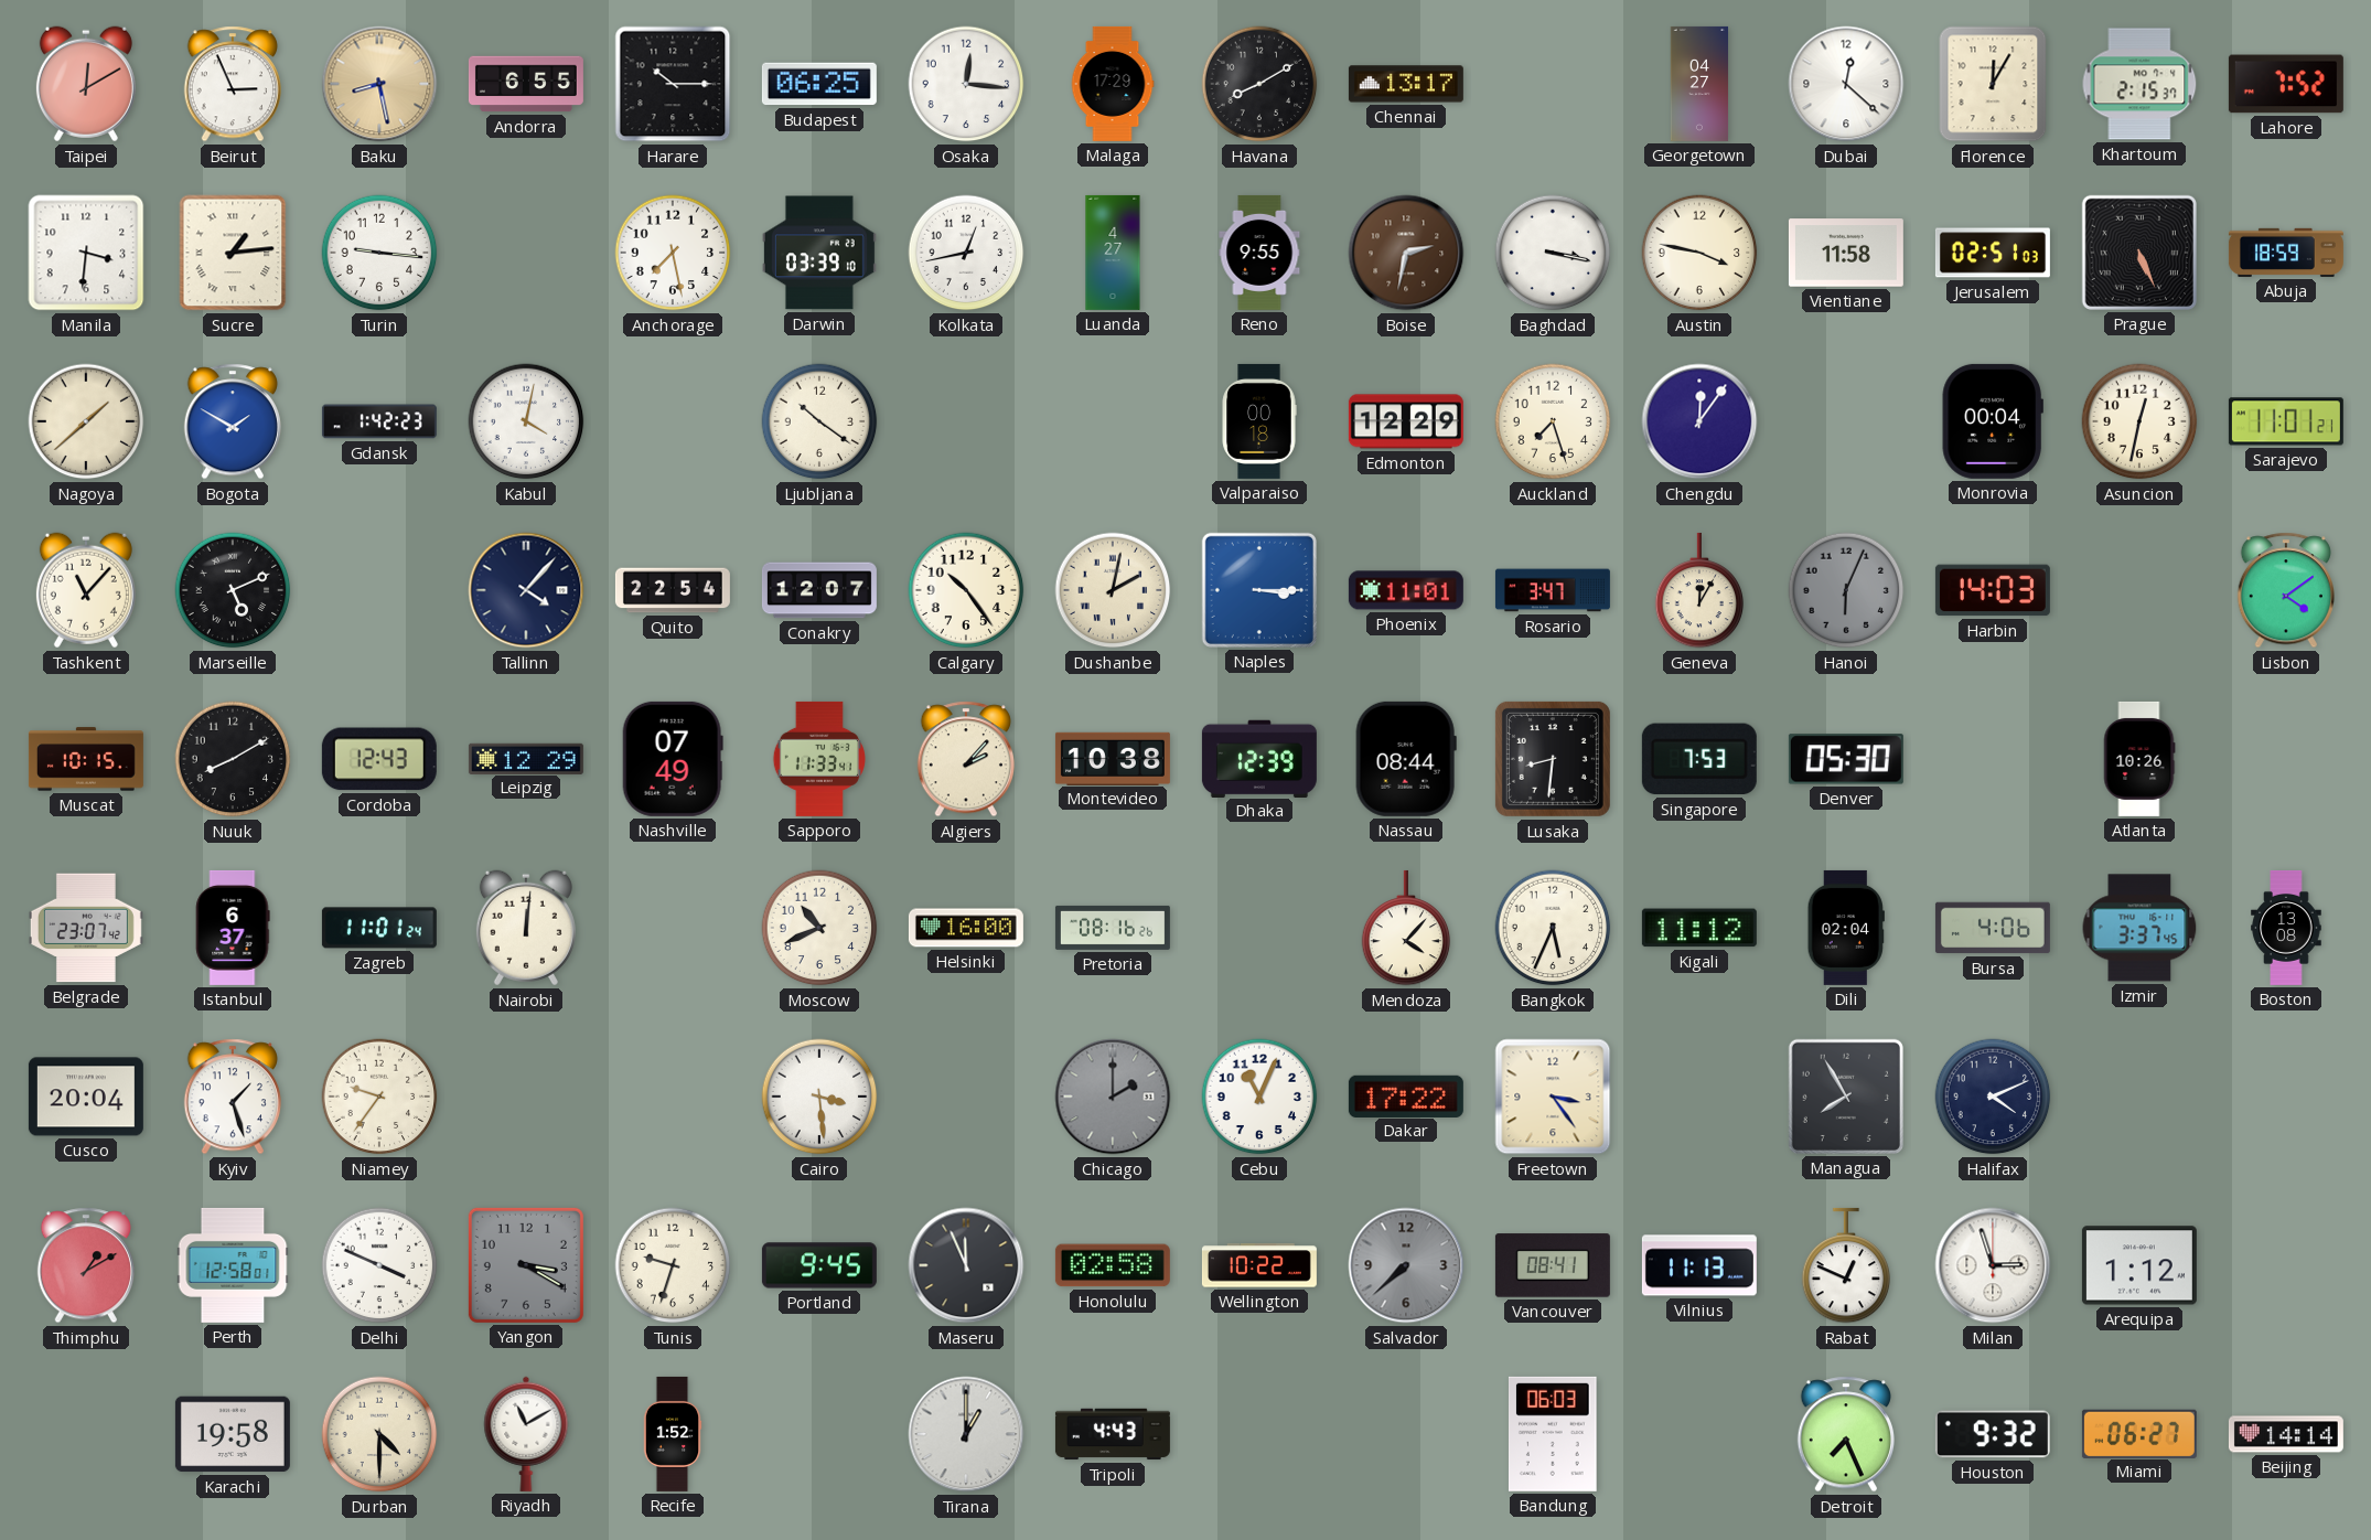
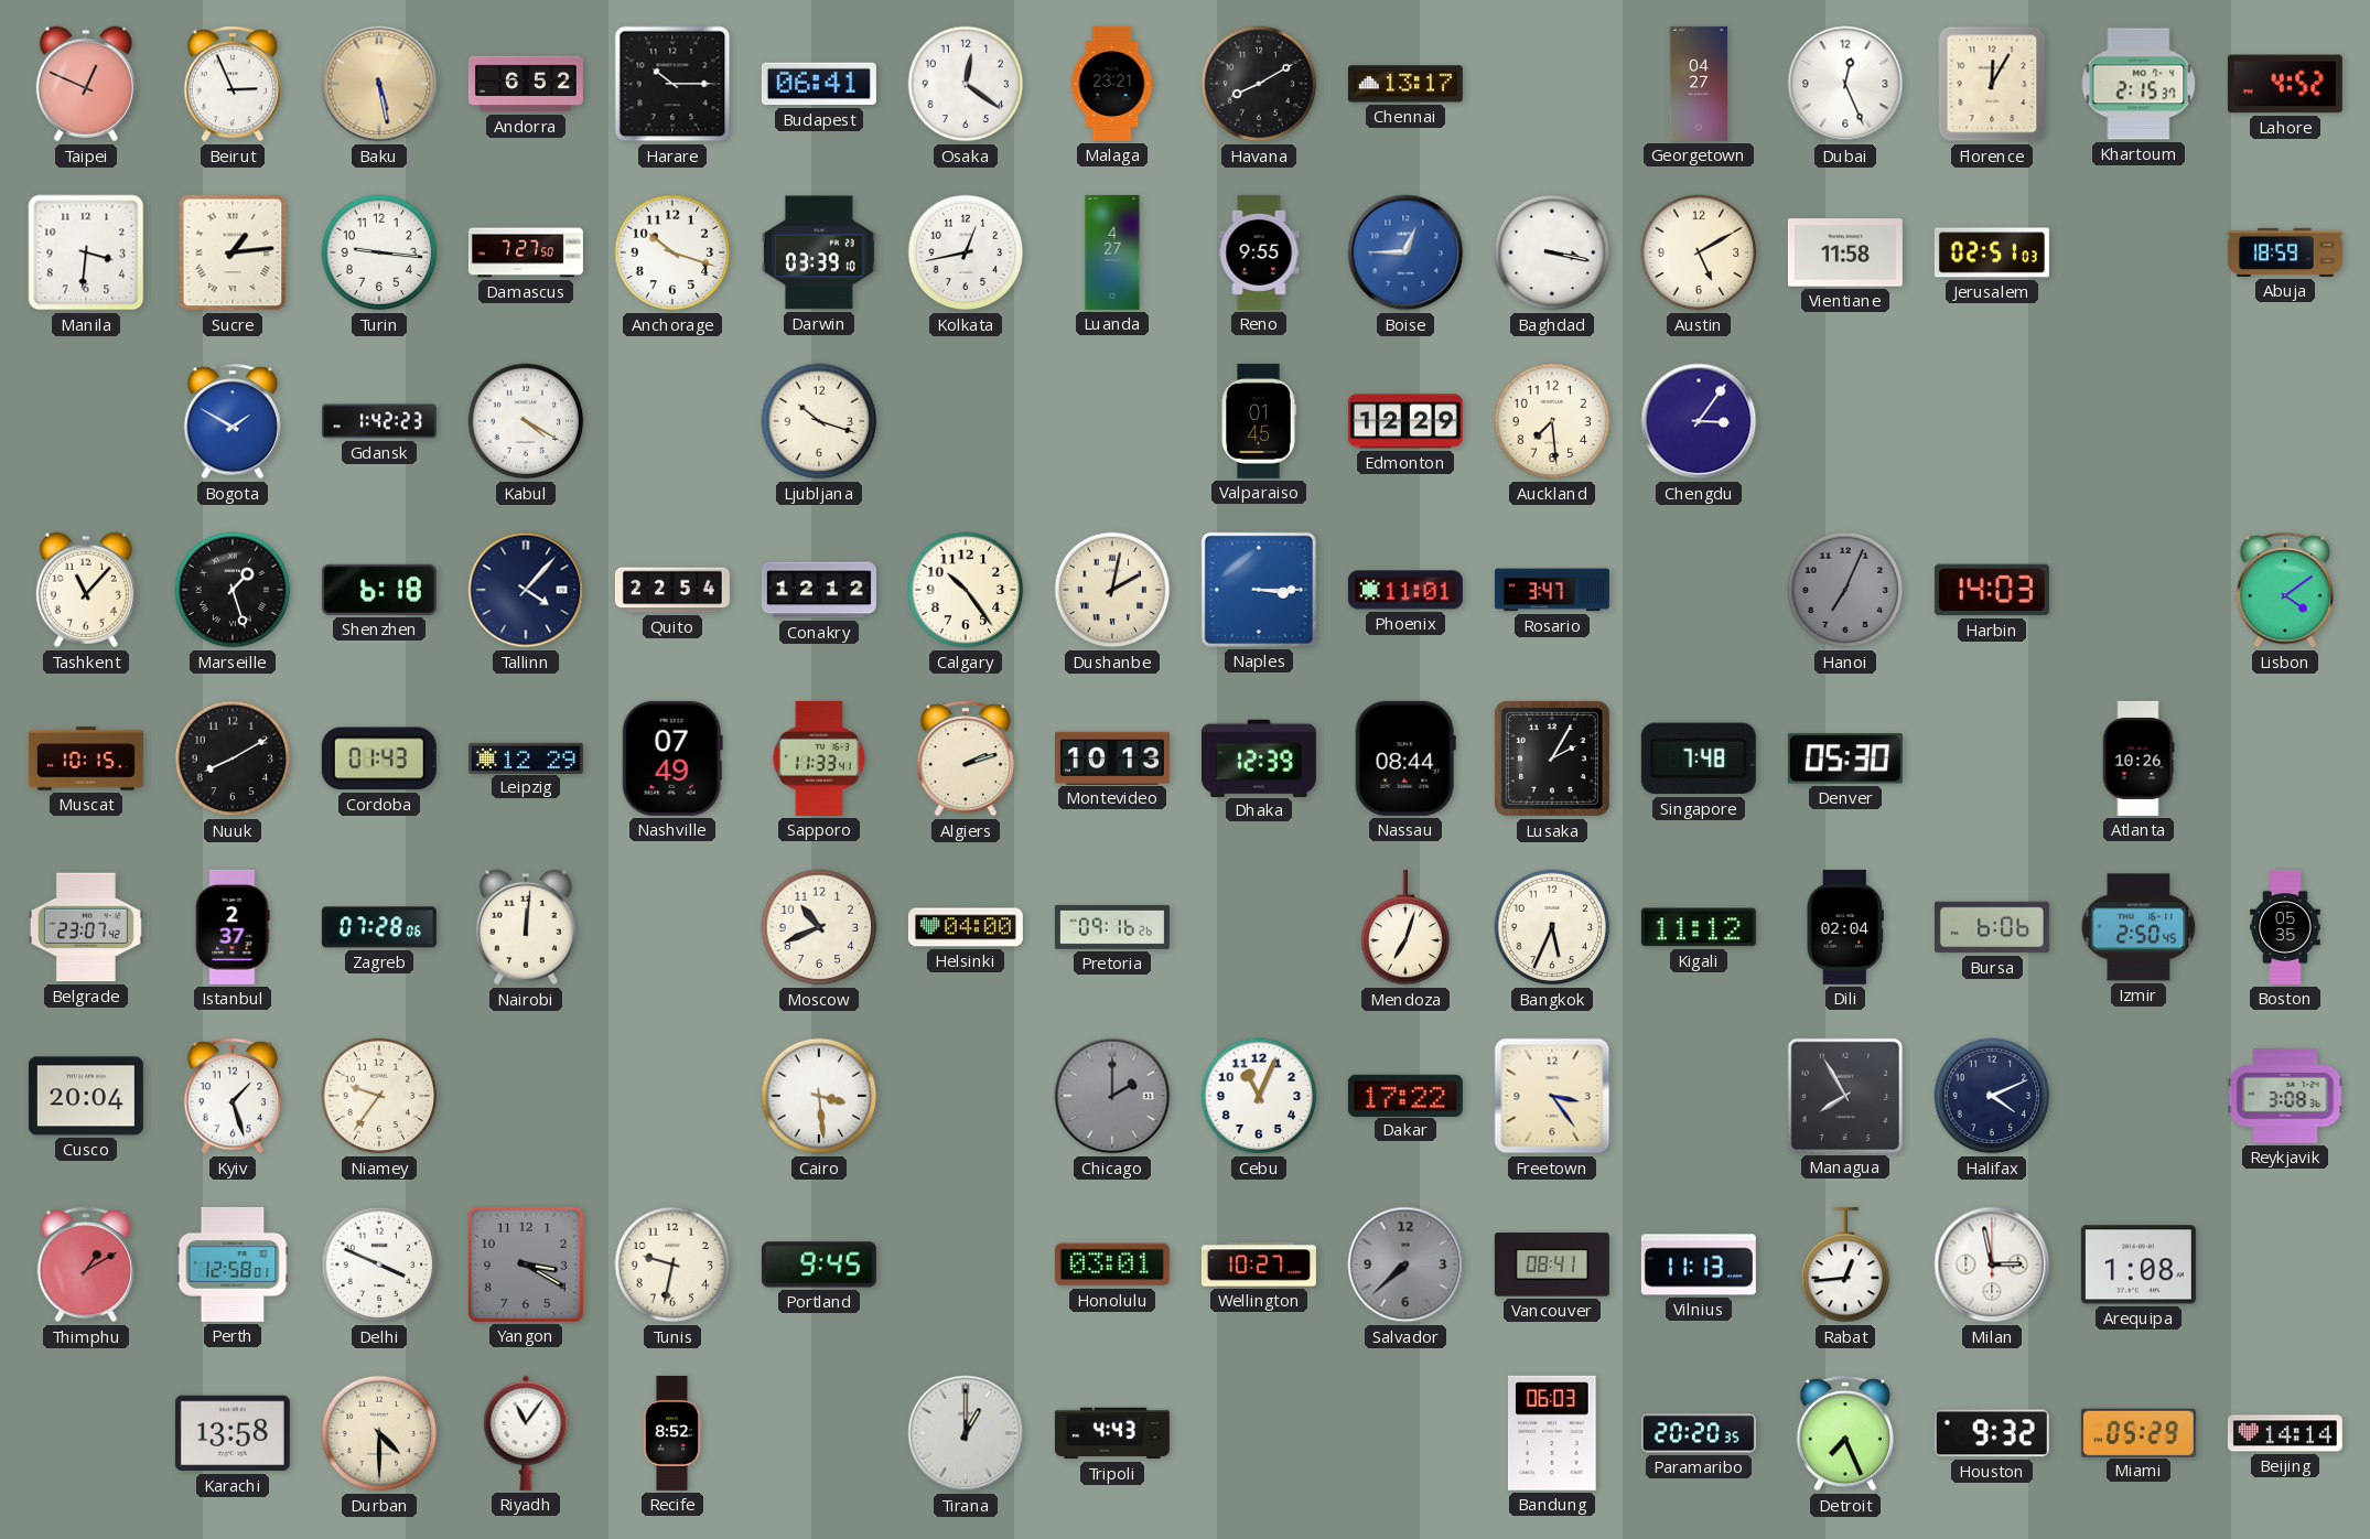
Taipei: 12:10 -> 12:49
Baku: 8:28 -> 5:28
Andorra: 6:55 -> 6:52
Budapest: 06:25 -> 06:41
Osaka: 12:16 -> 12:21
Malaga: 17:29 -> 23:21
Dubai: 12:22 -> 12:26
Lahore: 7:52 -> 4:52
Damascus: none -> 7:27
Anchorage: 7:28 -> 10:18
Boise: 2:32 -> 12:45
Boise dial: brown -> blue
Austin: 3:47 -> 5:10
Prague: 5:26 -> none
Nagoya: 1:38 -> none
Kabul: 4:02 -> 4:20
Ljubljana: 10:21 -> 10:18
Valparaiso: 00:18 -> 01:45
Auckland: 7:27 -> 7:29
Chengdu: 12:06 -> 3:06
Monrovia: 00:04 -> none
Asuncion: 12:32 -> none
Sarajevo: 11:01 -> none
Marseille: 5:11 -> 1:27
Shenzhen: none -> 6:18
Conakry: 12:07 -> 12:12
Geneva: 12:05 -> none
Hanoi: 6:04 -> 7:04
Cordoba: 12:43 -> 01:43
Algiers: 2:07 -> 2:12
Montevideo: 10:38 -> 10:13
Lusaka: 8:31 -> 2:05
Singapore: 7:53 -> 7:48
Istanbul: 6:37 -> 2:37
Zagreb: 11:01 -> 07:28
Helsinki: 16:00 -> 04:00
Pretoria: 08:16 -> 09:16
Mendoza: 4:07 -> 7:03
Bursa: 4:06 -> 6:06
Izmir: 3:37 -> 2:50
Boston: 13:08 -> 05:35
Reykjavik: none -> 3:08
Tunis: 9:33 -> 9:32
Maseru: 11:56 -> none
Honolulu: 02:58 -> 03:01
Wellington: 10:22 -> 10:27
Rabat: 12:49 -> 12:44
Milan: 2:57 -> 2:58
Arequipa: 1:12 -> 1:08
Karachi: 19:58 -> 13:58
Riyadh: 11:10 -> 11:06
Recife: 1:52 -> 8:52
Paramaribo: none -> 20:20
Miami: 06:27 -> 05:29
